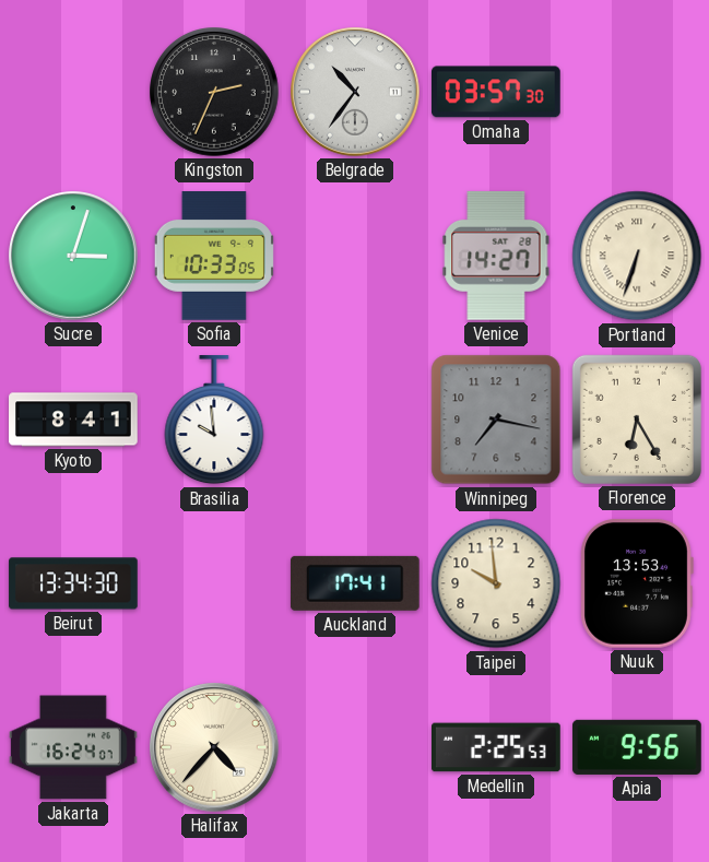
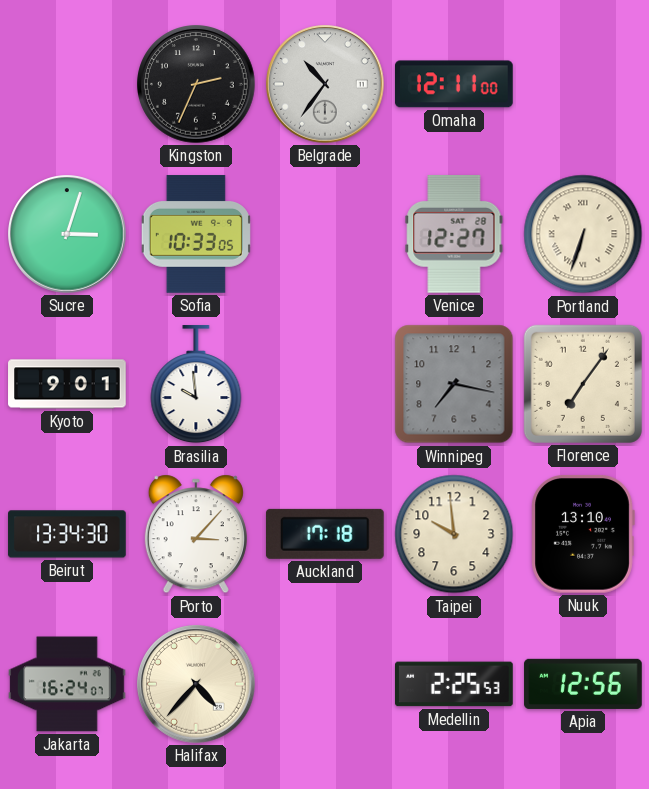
Omaha: 03:57 -> 12:11
Venice: 14:27 -> 12:27
Kyoto: 8:41 -> 9:01
Florence: 6:25 -> 7:06
Porto: none -> 3:07
Auckland: 17:41 -> 17:18
Nuuk: 13:53 -> 13:10
Apia: 9:56 -> 12:56
